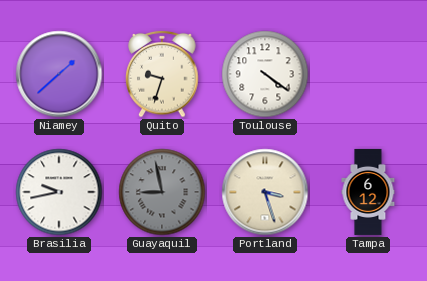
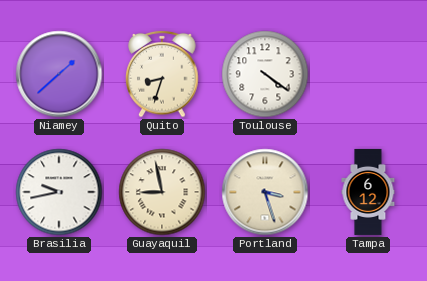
Quito: 9:33 -> 8:33
Guayaquil dial: grey -> cream
